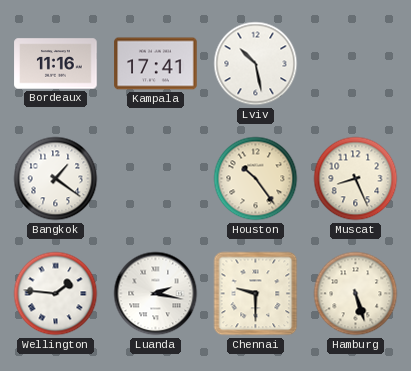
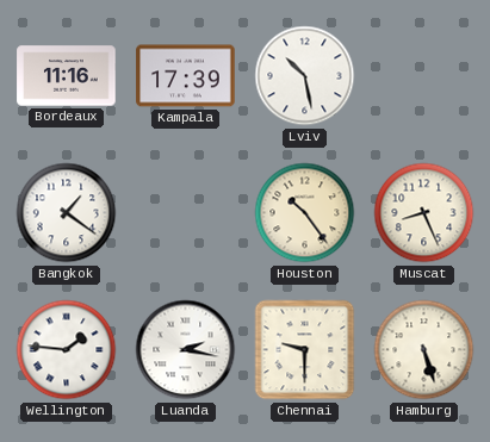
Kampala: 17:41 -> 17:39
